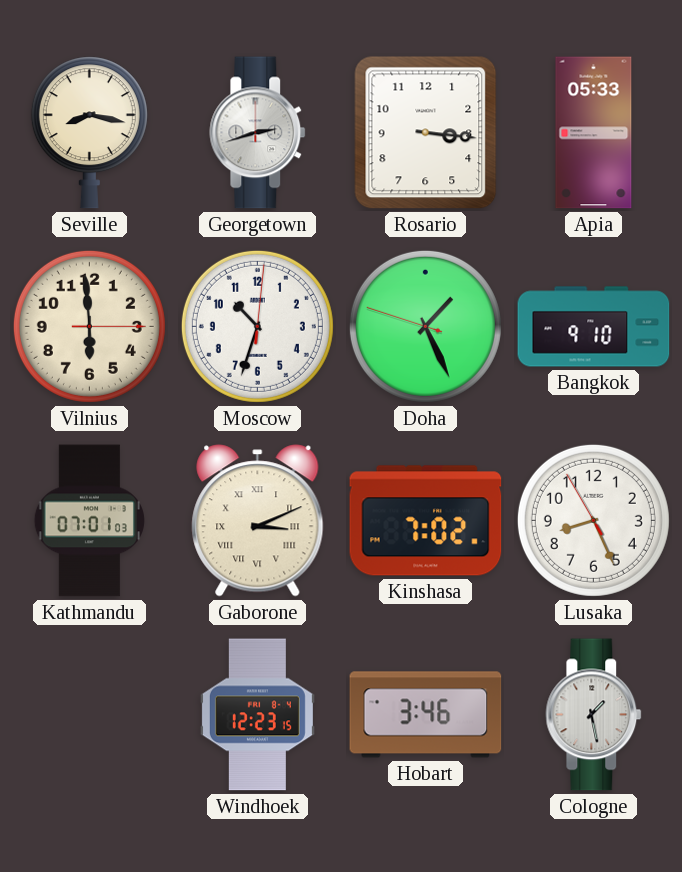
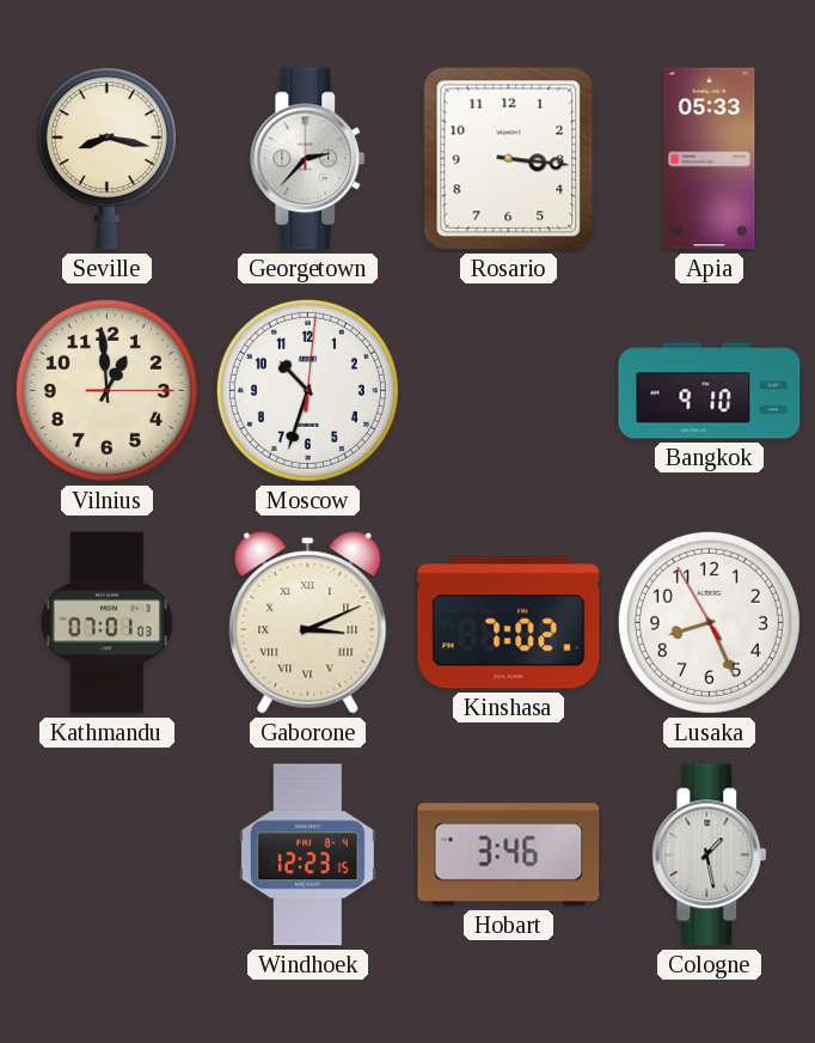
Georgetown: 2:42 -> 2:37
Vilnius: 5:59 -> 12:59
Doha: 1:25 -> none
